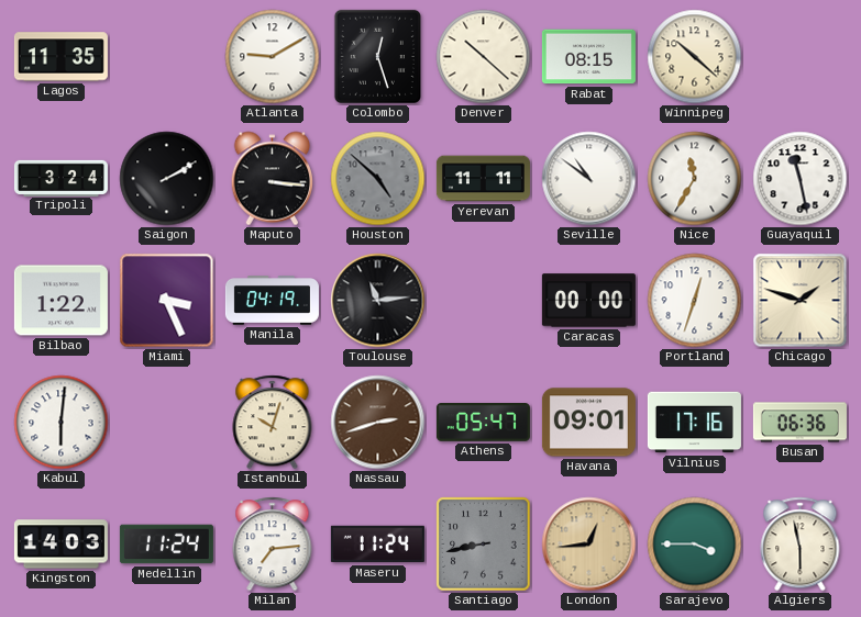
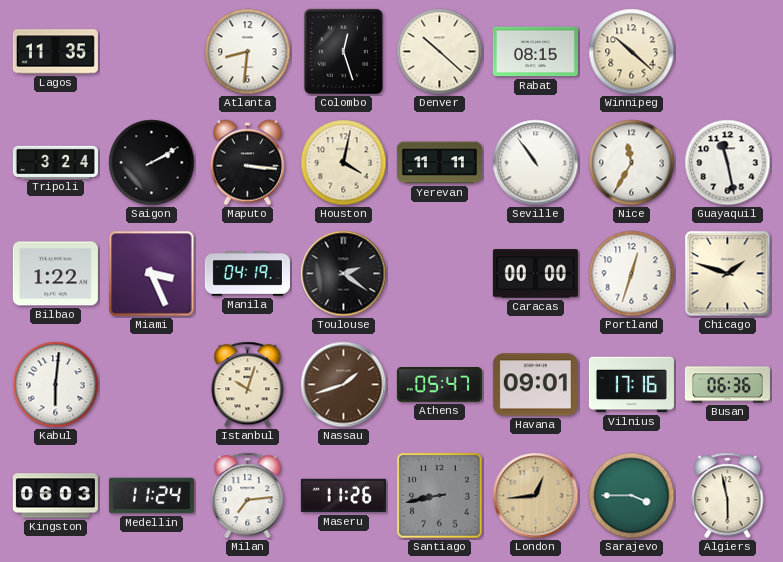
Atlanta: 9:10 -> 8:31
Houston: 4:52 -> 4:02
Houston dial: grey -> cream
Seville: 10:51 -> 10:54
Toulouse: 11:14 -> 2:21
Nassau: 2:42 -> 1:42
Kingston: 14:03 -> 06:03
Maseru: 11:24 -> 11:26
